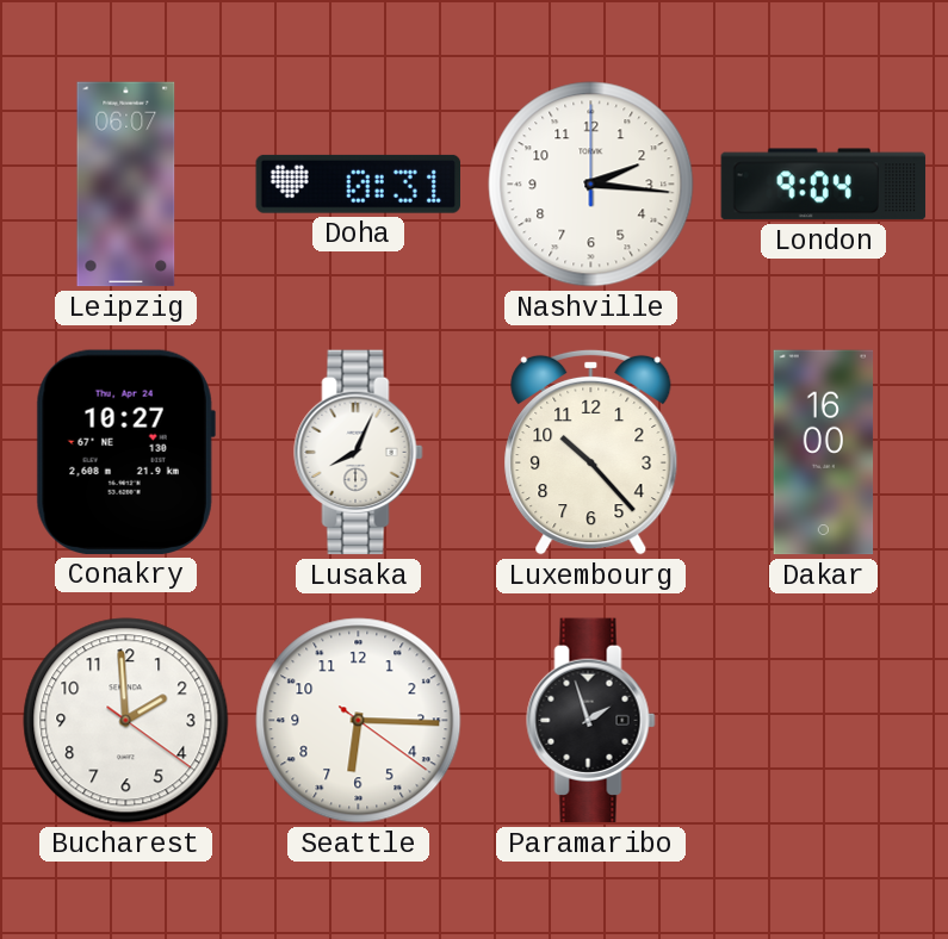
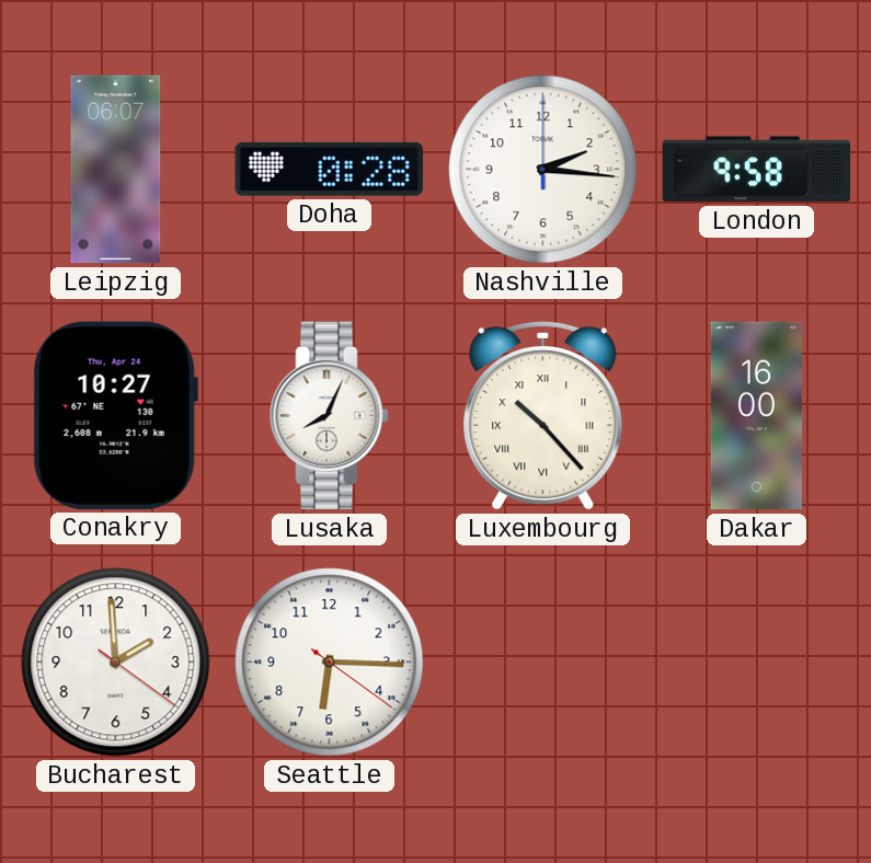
Doha: 0:31 -> 0:28
London: 9:04 -> 9:58
Luxembourg numerals: Arabic -> Roman
Paramaribo: 1:57 -> none
